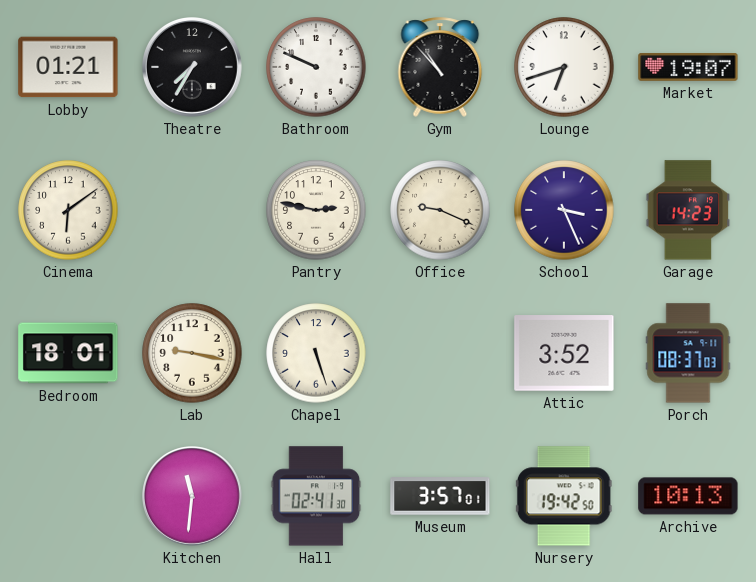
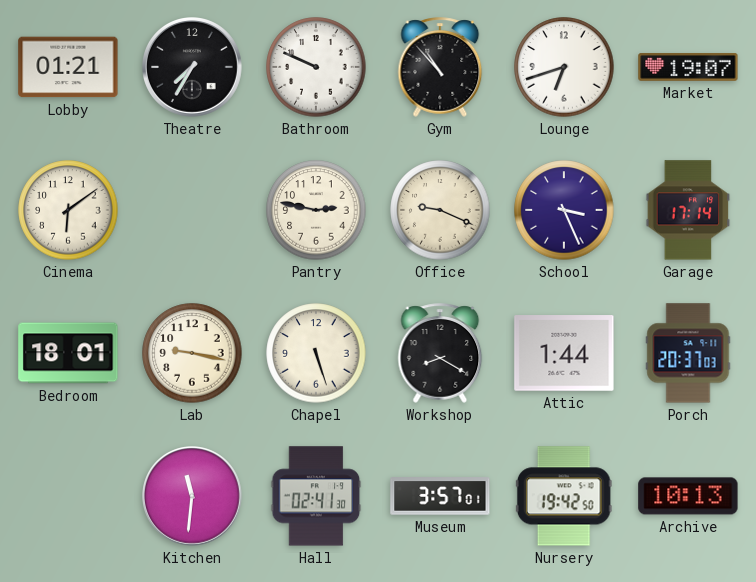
Garage: 14:23 -> 17:14
Workshop: none -> 8:20
Attic: 3:52 -> 1:44
Porch: 08:37 -> 20:37
